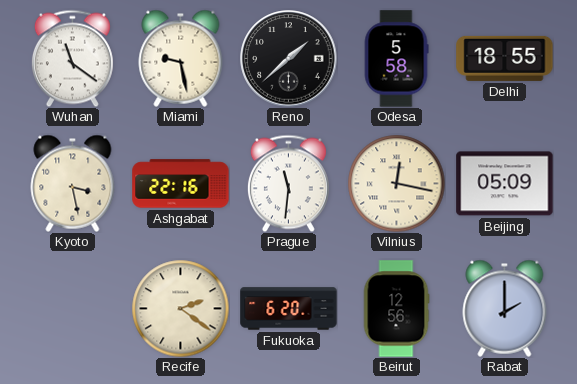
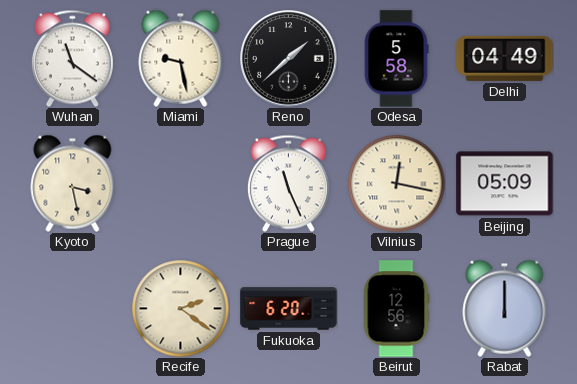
Delhi: 18:55 -> 04:49
Ashgabat: 22:16 -> none
Prague: 11:31 -> 11:26
Rabat: 2:00 -> 12:00
